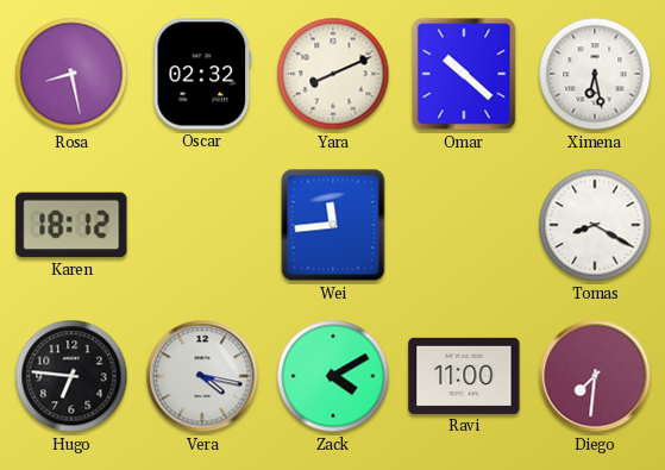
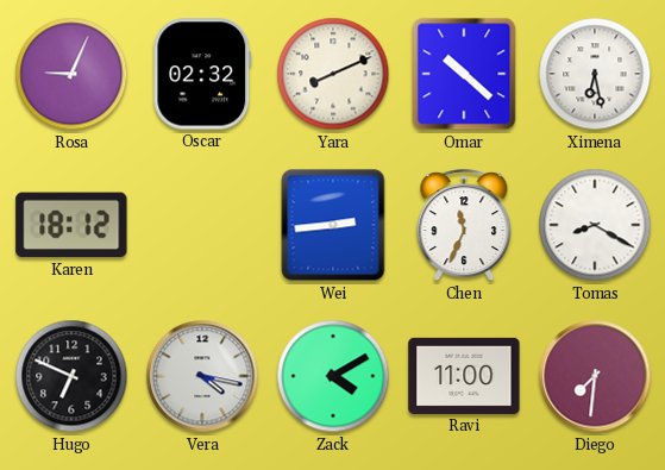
Rosa: 8:28 -> 9:04
Wei: 11:44 -> 2:44
Chen: none -> 11:34
Hugo: 6:46 -> 6:49
